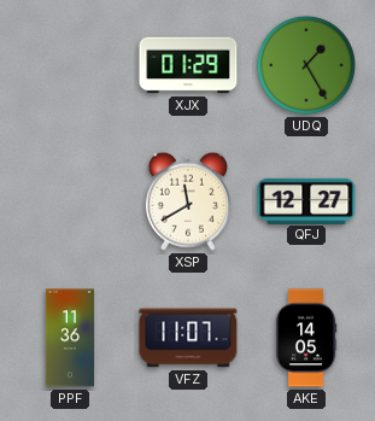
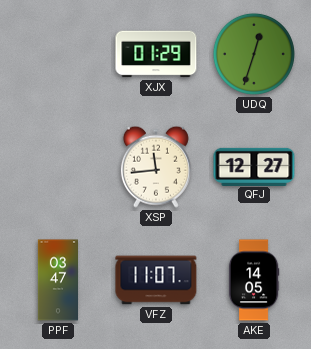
UDQ: 1:25 -> 12:33
XSP: 11:40 -> 11:44
PPF: 11:36 -> 03:47
